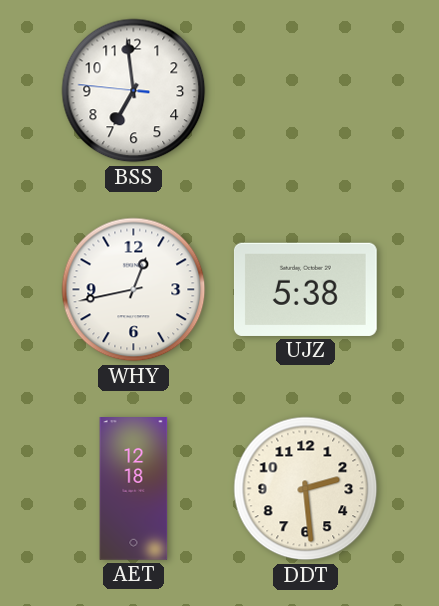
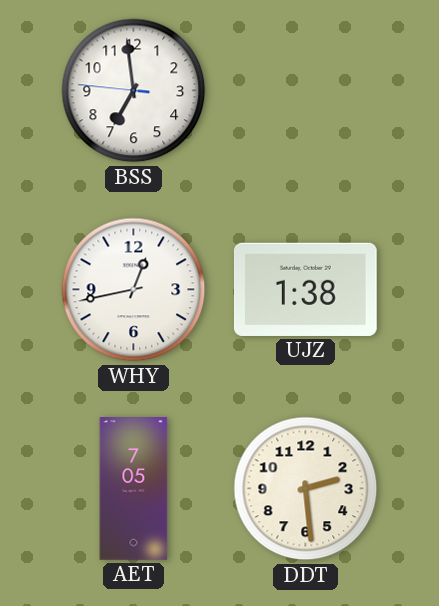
UJZ: 5:38 -> 1:38
AET: 12:18 -> 7:05
